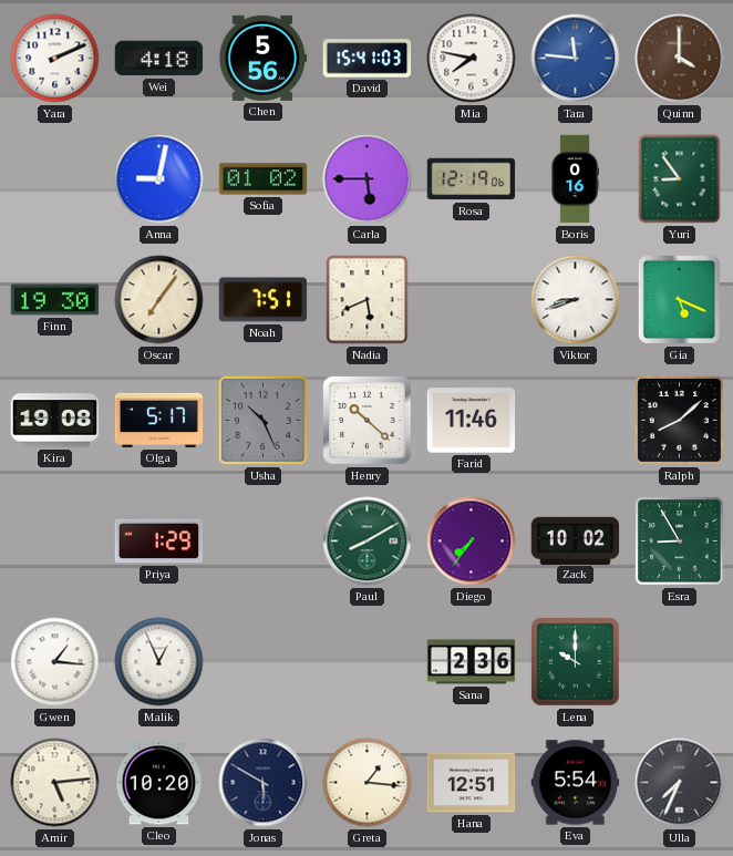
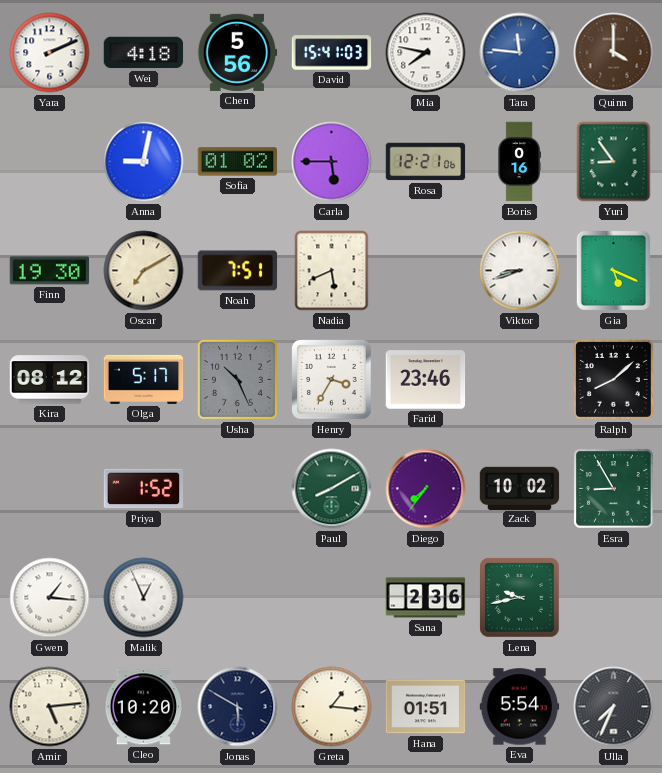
Rosa: 12:19 -> 12:21
Oscar: 7:06 -> 7:10
Kira: 19:08 -> 08:12
Henry: 10:22 -> 3:35
Farid: 11:46 -> 23:46
Priya: 1:29 -> 1:52
Lena: 10:00 -> 9:43
Hana: 12:51 -> 01:51
